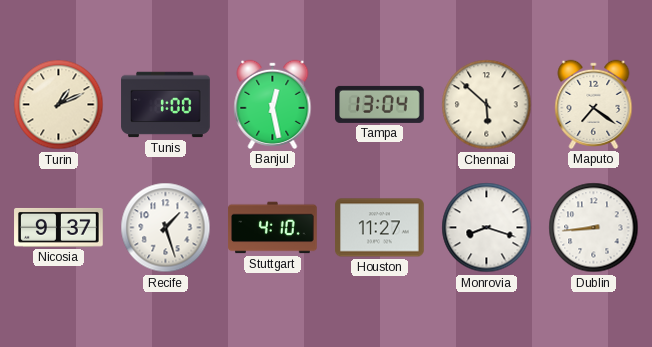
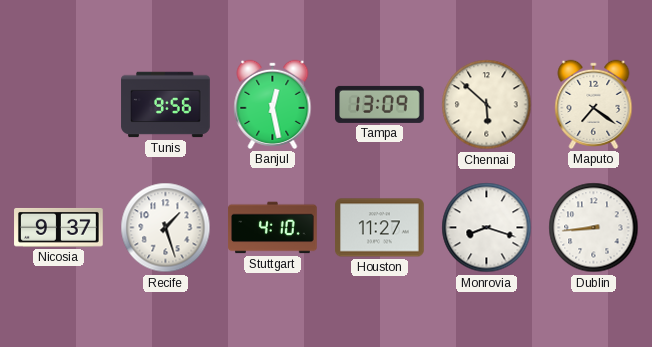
Turin: 1:11 -> none
Tunis: 1:00 -> 9:56
Tampa: 13:04 -> 13:09
